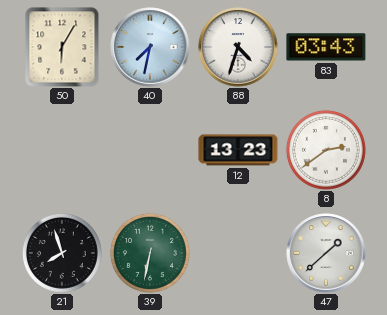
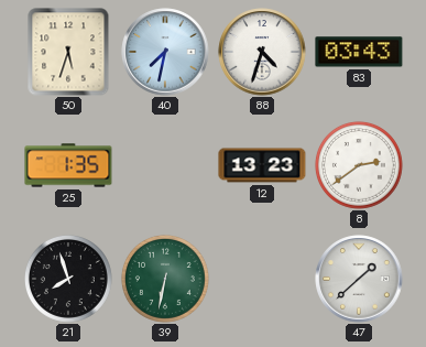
50: 6:05 -> 5:33
25: none -> 1:35
